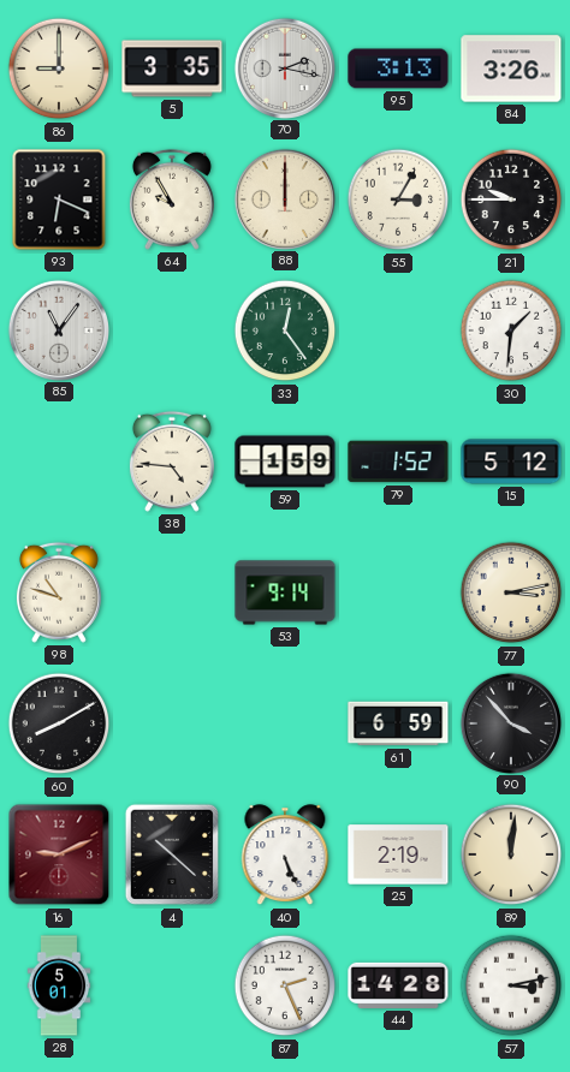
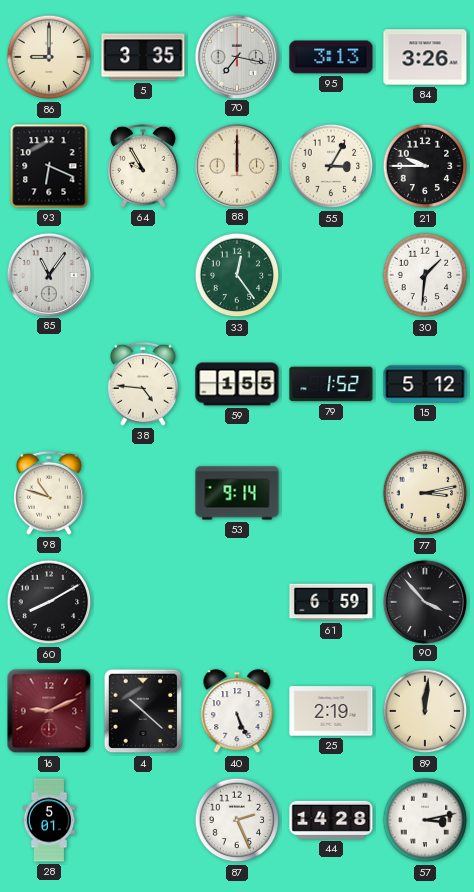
70: 2:17 -> 7:17
59: 1:59 -> 1:55
